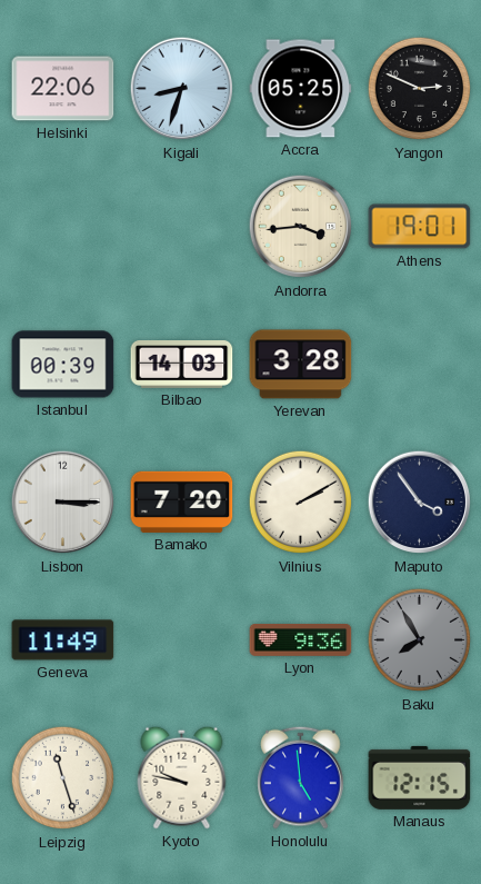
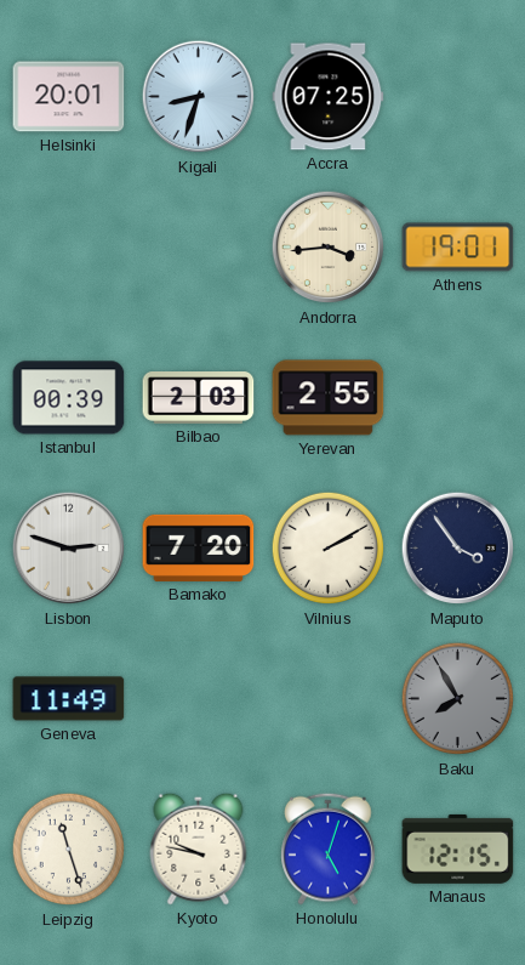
Helsinki: 22:06 -> 20:01
Accra: 05:25 -> 07:25
Yangon: 2:49 -> none
Bilbao: 14:03 -> 2:03
Yerevan: 3:28 -> 2:55
Lisbon: 3:15 -> 2:48
Lyon: 9:36 -> none
Honolulu: 4:59 -> 5:03
